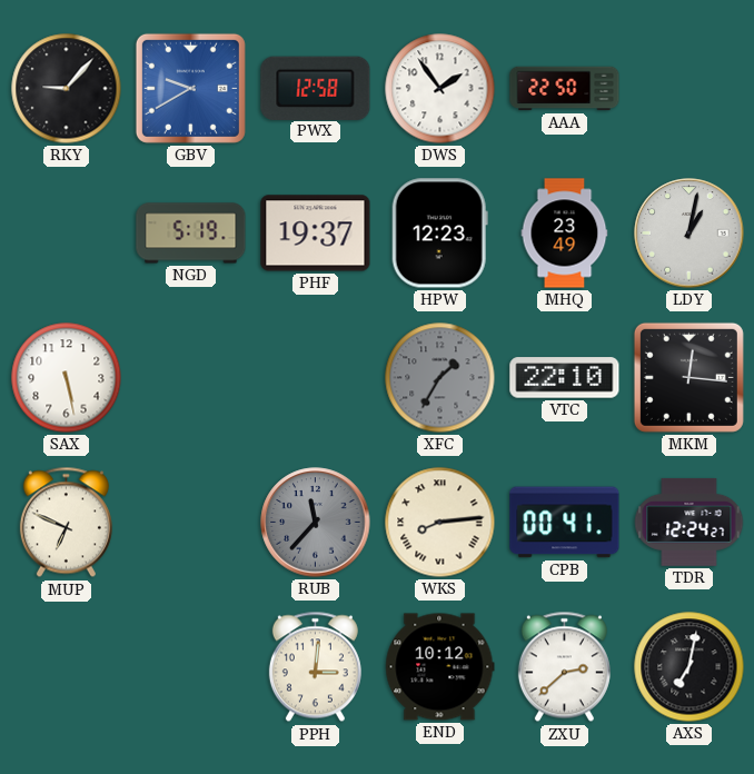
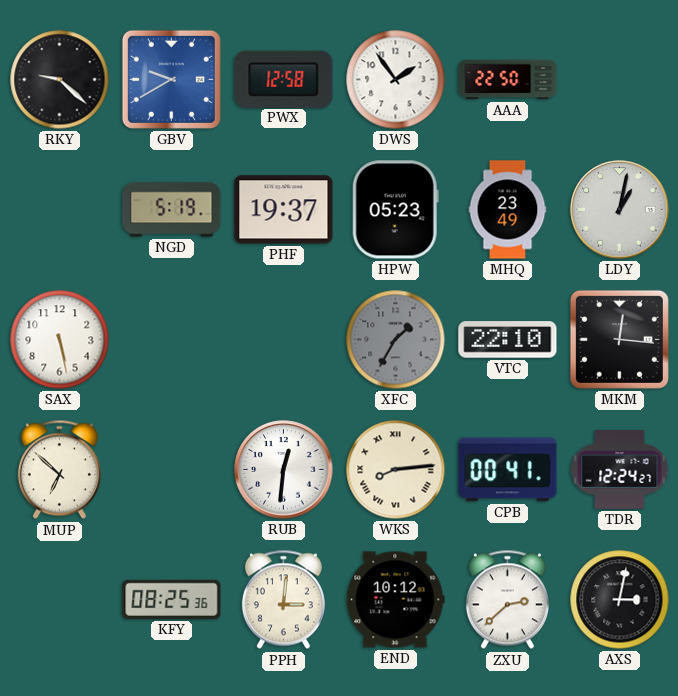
RKY: 9:07 -> 9:22
HPW: 12:23 -> 05:23
MUP: 6:49 -> 6:52
RUB: 11:37 -> 12:31
RUB dial: grey -> white
KFY: none -> 08:25
AXS: 7:02 -> 3:02
